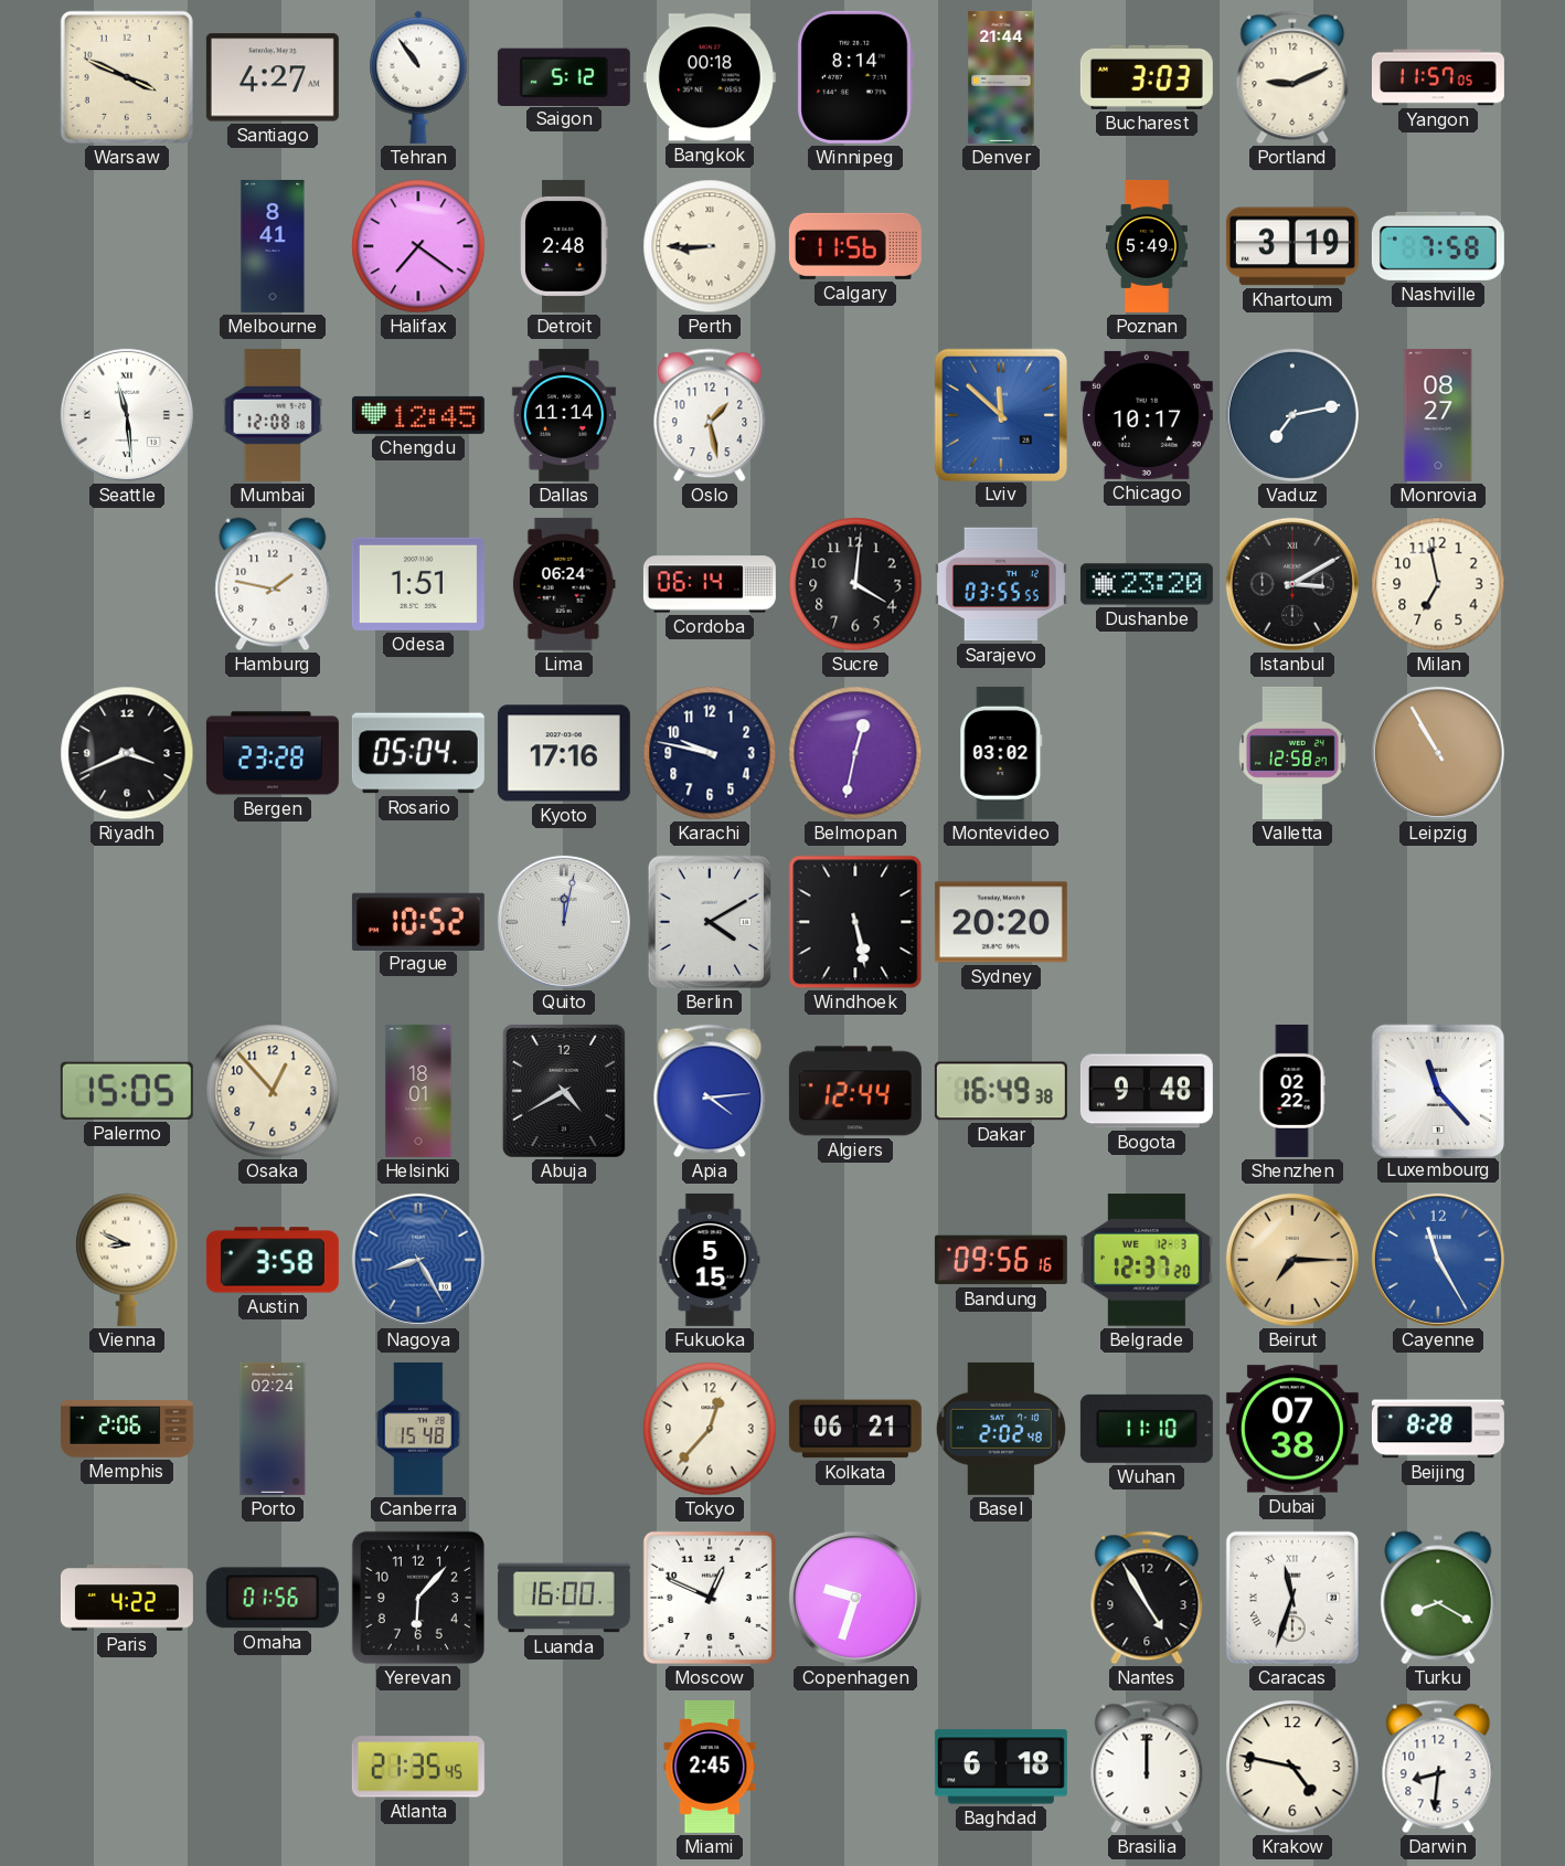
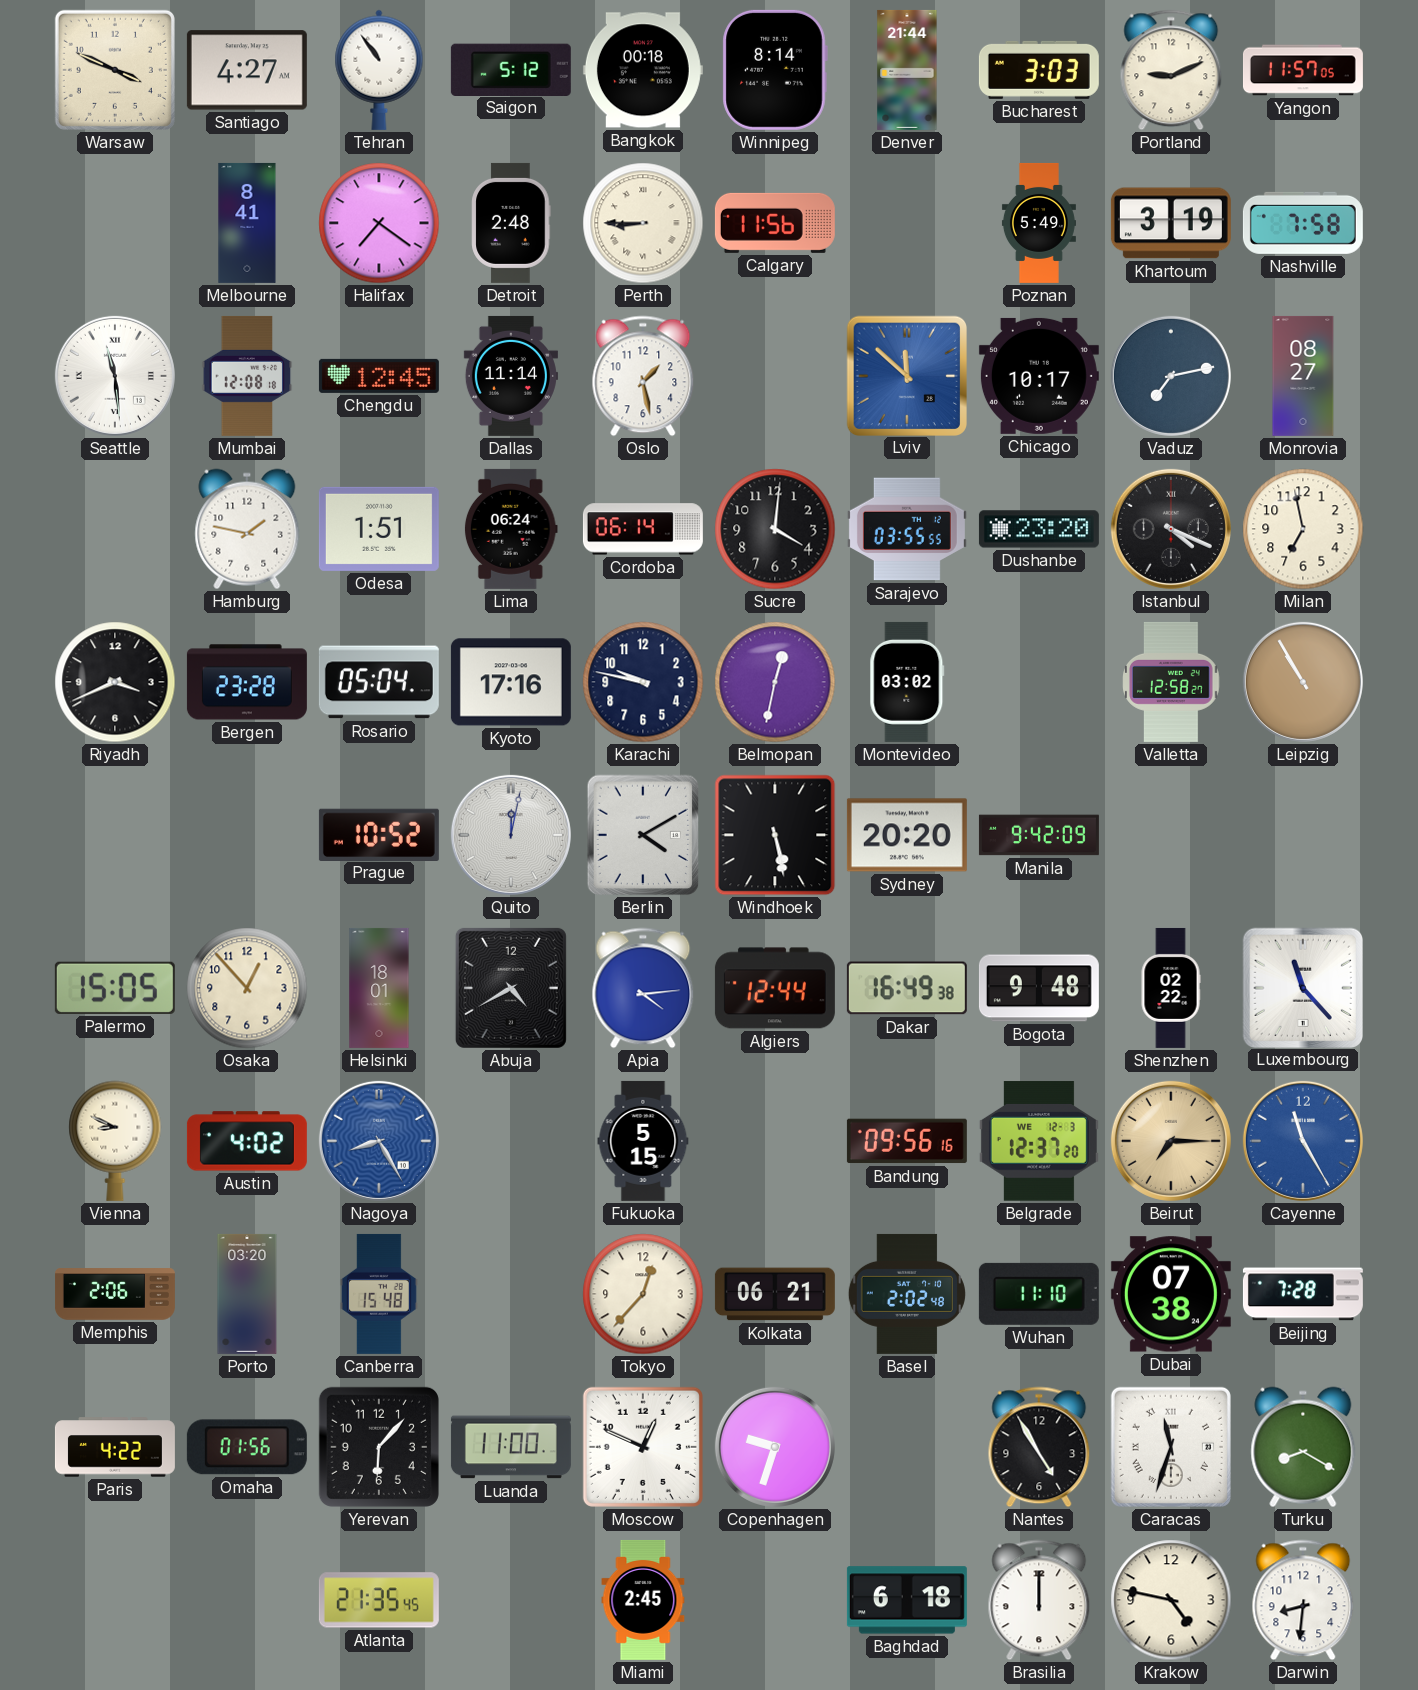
Istanbul: 3:10 -> 4:19
Manila: none -> 9:42
Austin: 3:58 -> 4:02
Porto: 02:24 -> 03:20
Beijing: 8:28 -> 7:28
Luanda: 16:00 -> 11:00
